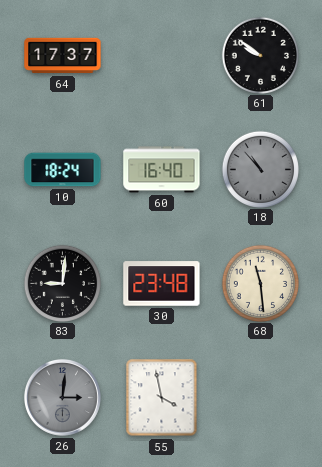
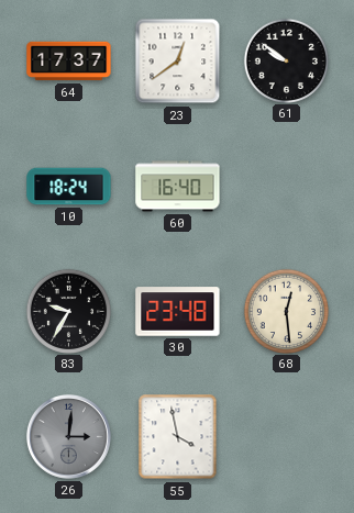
23: none -> 12:39
18: 10:53 -> none
83: 9:01 -> 9:35
68: 11:29 -> 12:29
